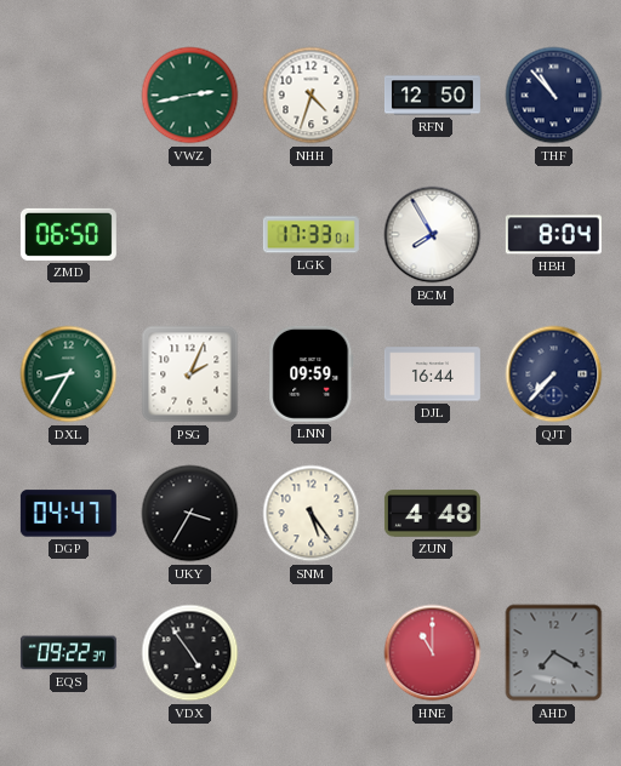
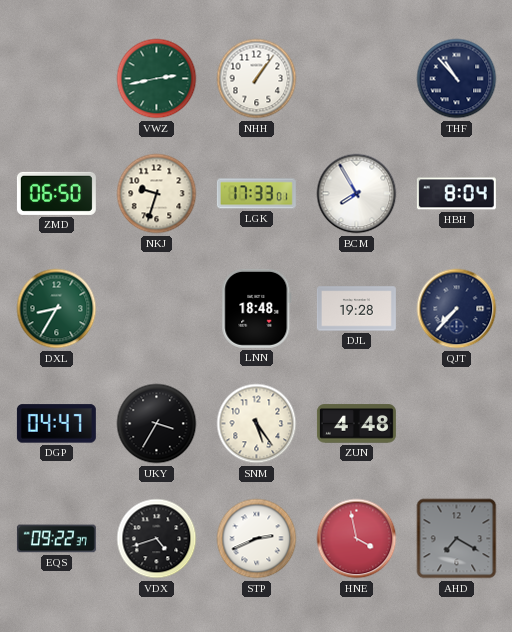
NHH: 4:33 -> 1:06
RFN: 12:50 -> none
NKJ: none -> 9:33
PSG: 2:04 -> none
LNN: 09:59 -> 18:48
DJL: 16:44 -> 19:28
VDX: 4:54 -> 4:42
STP: none -> 2:41
HNE: 11:00 -> 3:58
